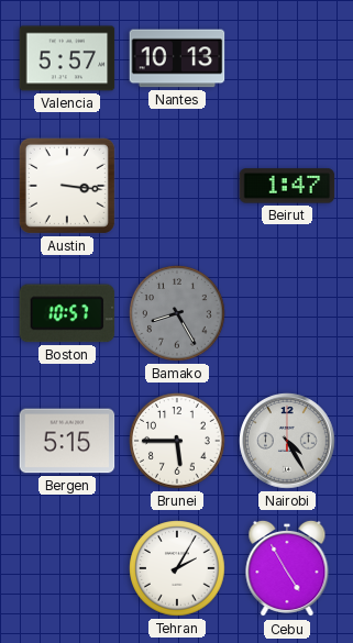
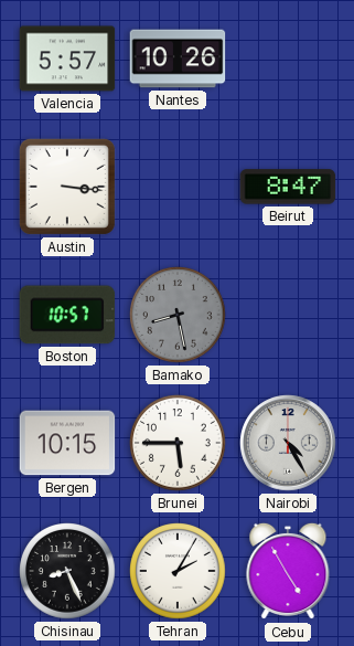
Nantes: 10:13 -> 10:26
Beirut: 1:47 -> 8:47
Bamako: 8:25 -> 8:28
Bergen: 5:15 -> 10:15
Chisinau: none -> 8:26
